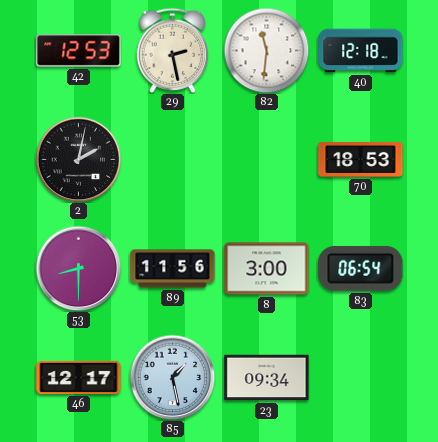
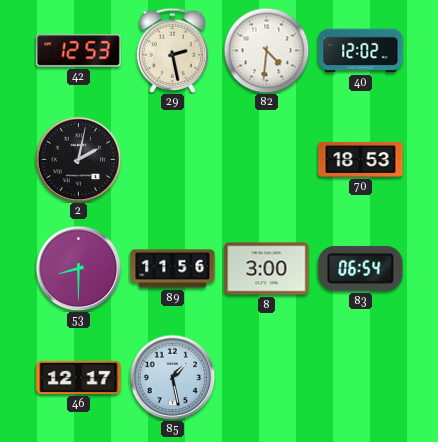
82: 11:31 -> 4:31
40: 12:18 -> 12:02
23: 09:34 -> none
